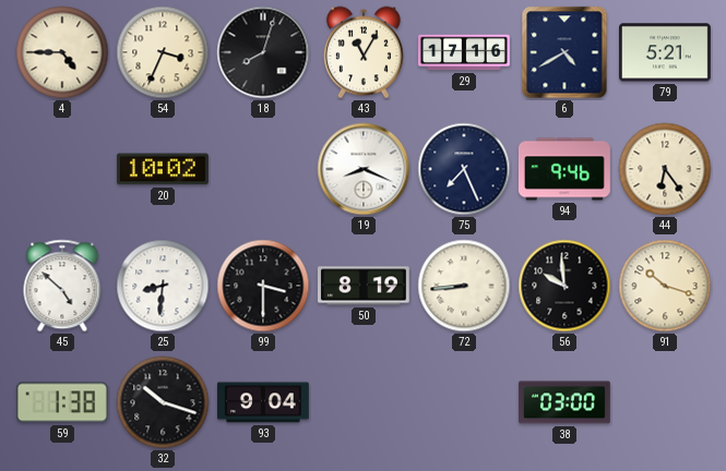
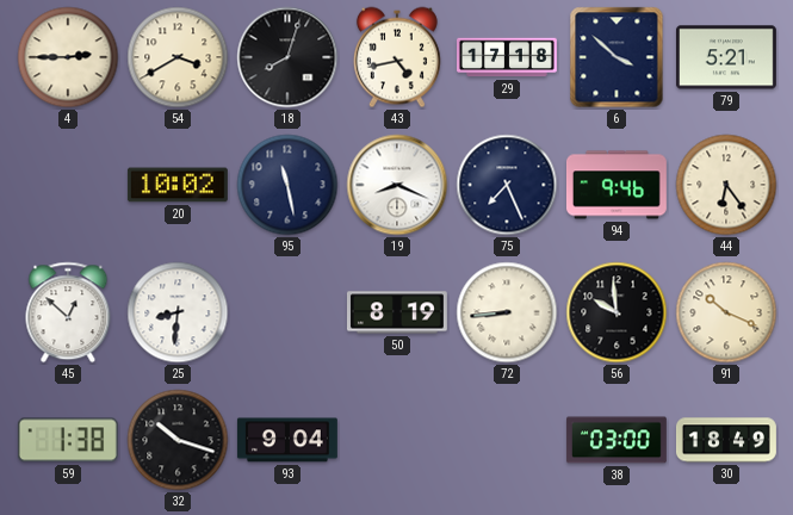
4: 4:45 -> 2:45
54: 3:34 -> 3:40
43: 11:05 -> 4:43
29: 17:16 -> 17:18
6: 4:40 -> 3:52
95: none -> 11:28
45: 4:52 -> 12:52
99: 3:30 -> none
91: 10:18 -> 10:19
30: none -> 18:49
